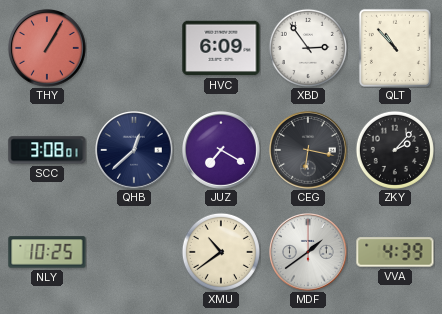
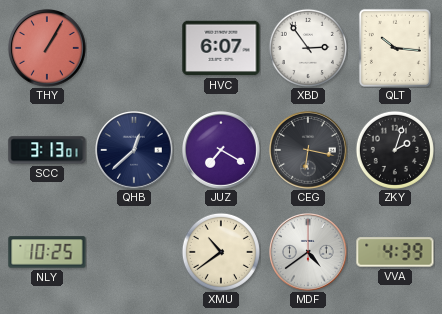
HVC: 6:09 -> 6:07
QLT: 10:53 -> 10:16
SCC: 3:08 -> 3:13
ZKY: 2:07 -> 2:03
MDF: 1:39 -> 4:39
